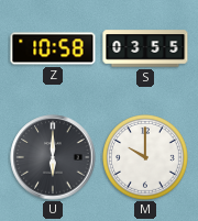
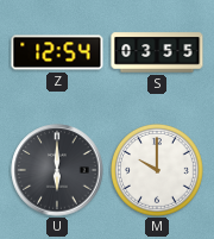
Z: 10:58 -> 12:54
